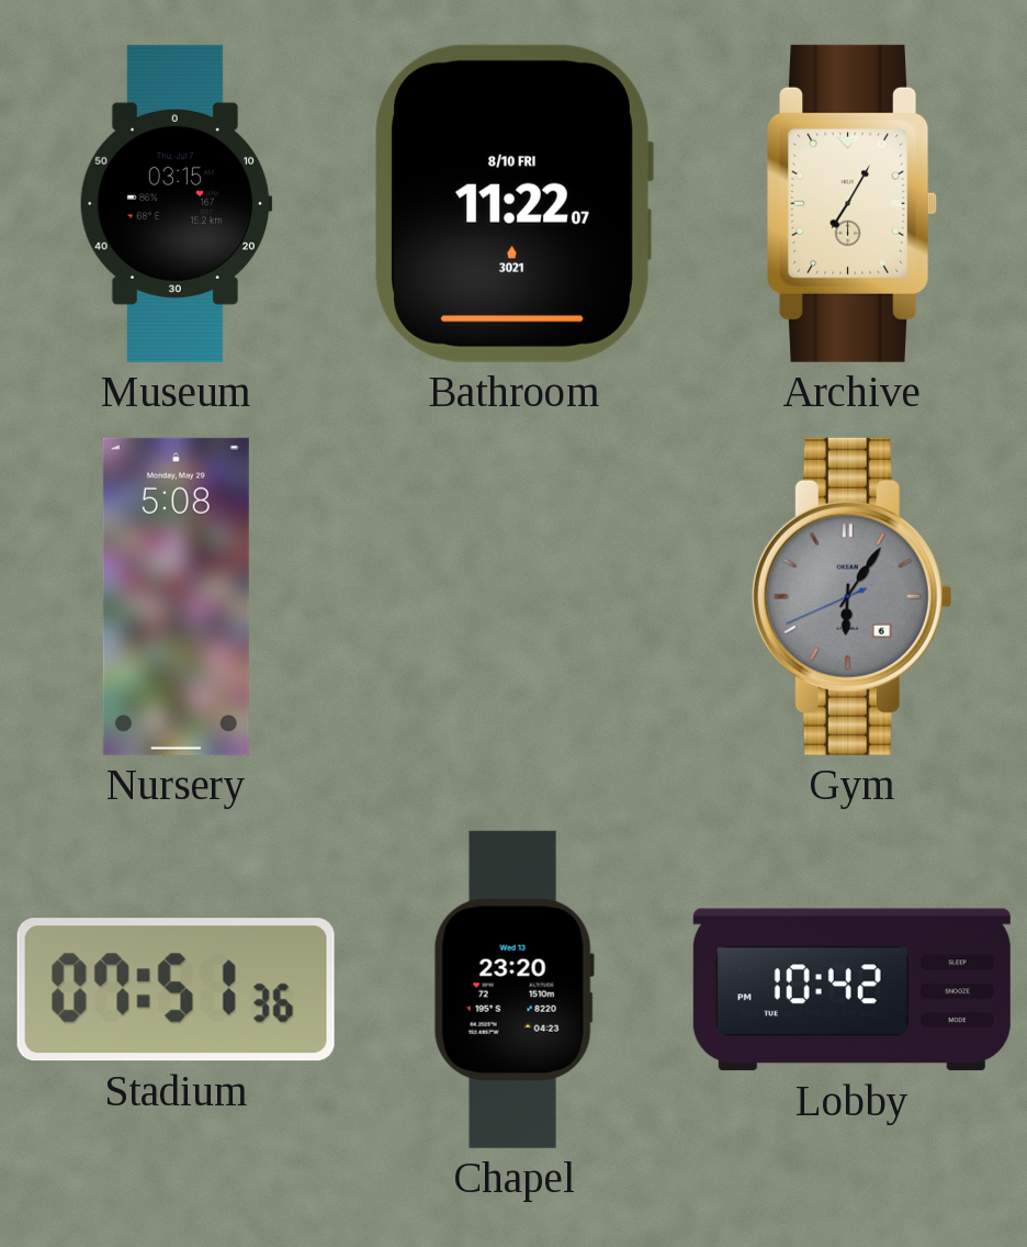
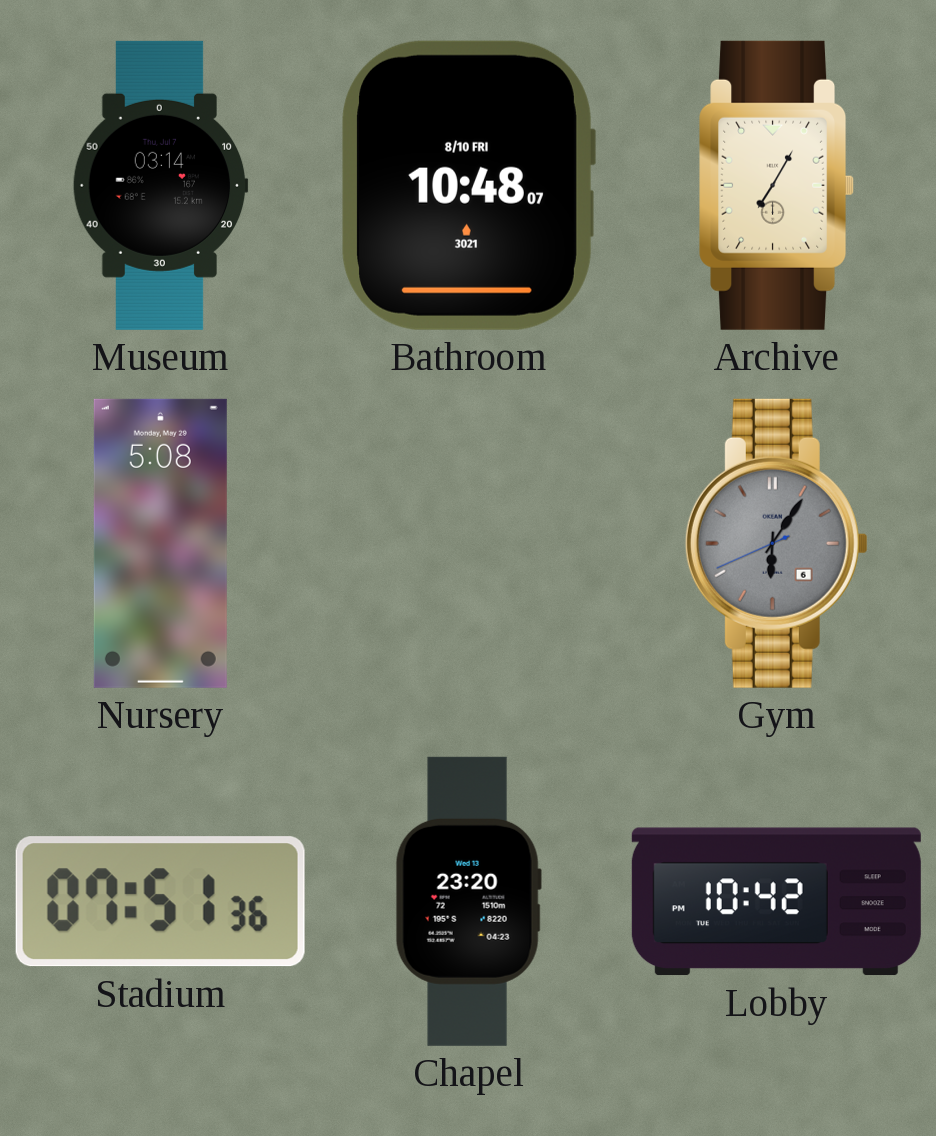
Museum: 03:15 -> 03:14
Bathroom: 11:22 -> 10:48
